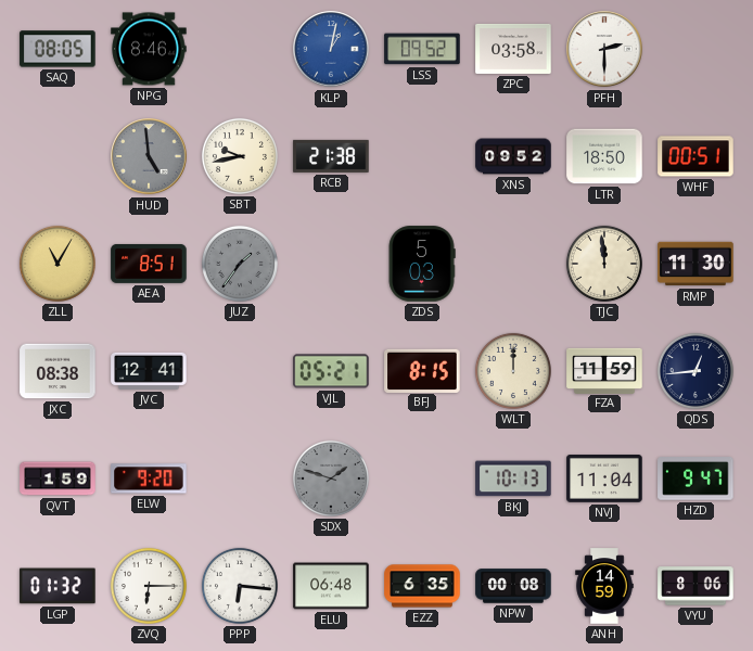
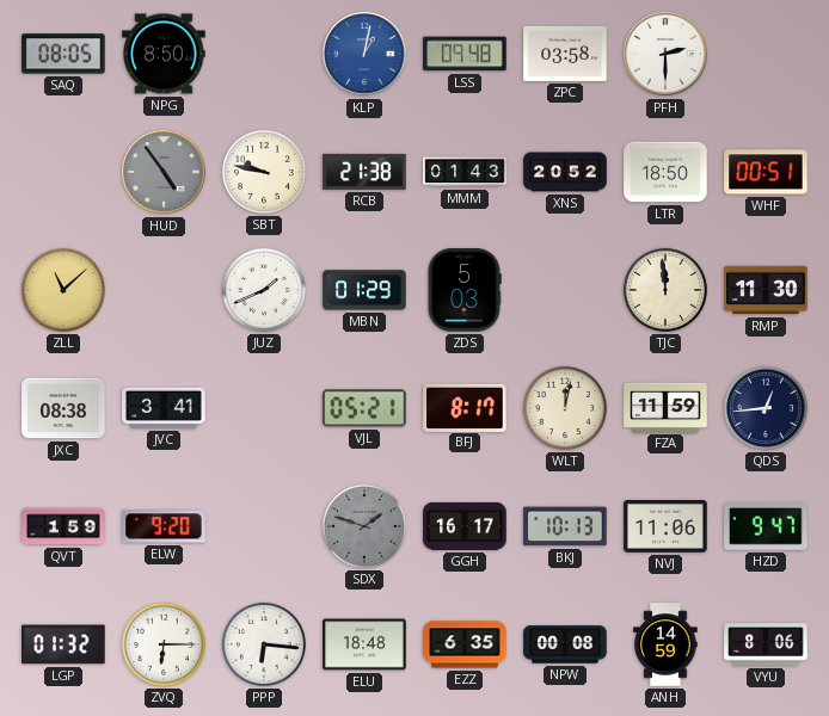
NPG: 8:46 -> 8:50
LSS: 09:52 -> 09:48
HUD: 4:59 -> 4:54
SBT: 9:43 -> 9:47
MMM: none -> 01:43
XNS: 09:52 -> 20:52
ZLL: 11:05 -> 11:08
AEA: 8:51 -> none
JUZ: 1:36 -> 1:41
JUZ dial: grey -> white
MBN: none -> 01:29
JVC: 12:41 -> 3:41
BFJ: 8:15 -> 8:17
WLT: 12:00 -> 12:02
GGH: none -> 16:17
NVJ: 11:04 -> 11:06
ELU: 06:48 -> 18:48
